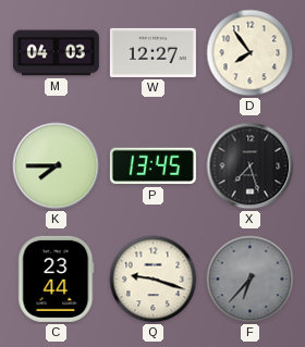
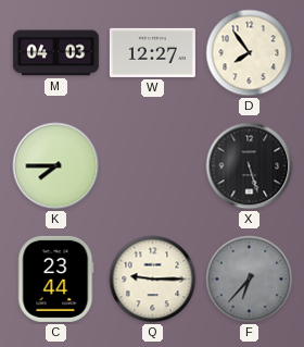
P: 13:45 -> none
X: 7:27 -> 5:27
Q: 9:18 -> 9:15
